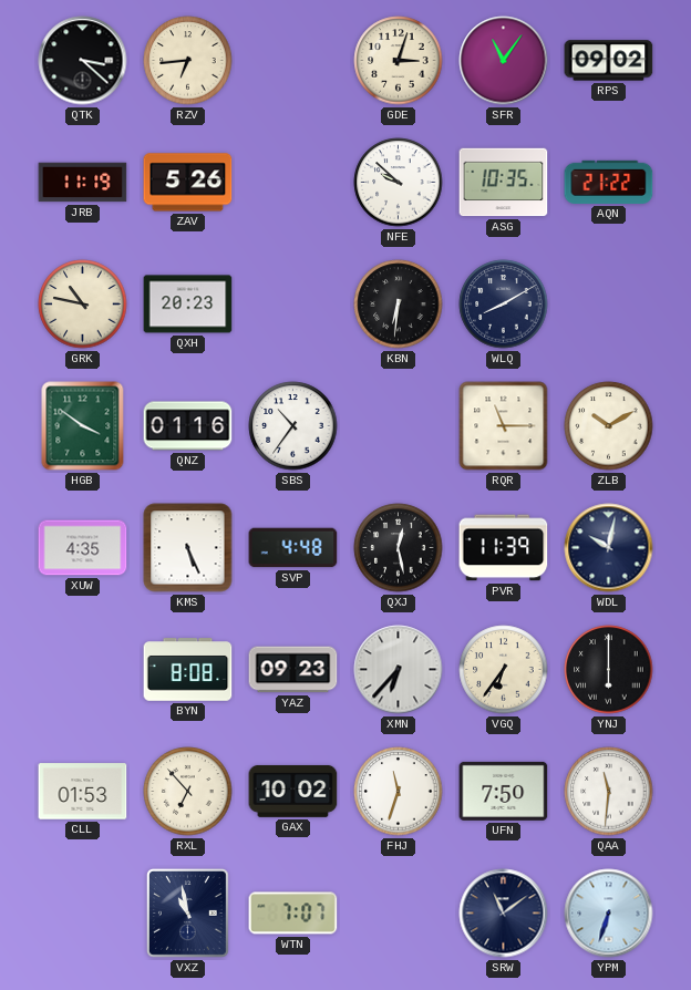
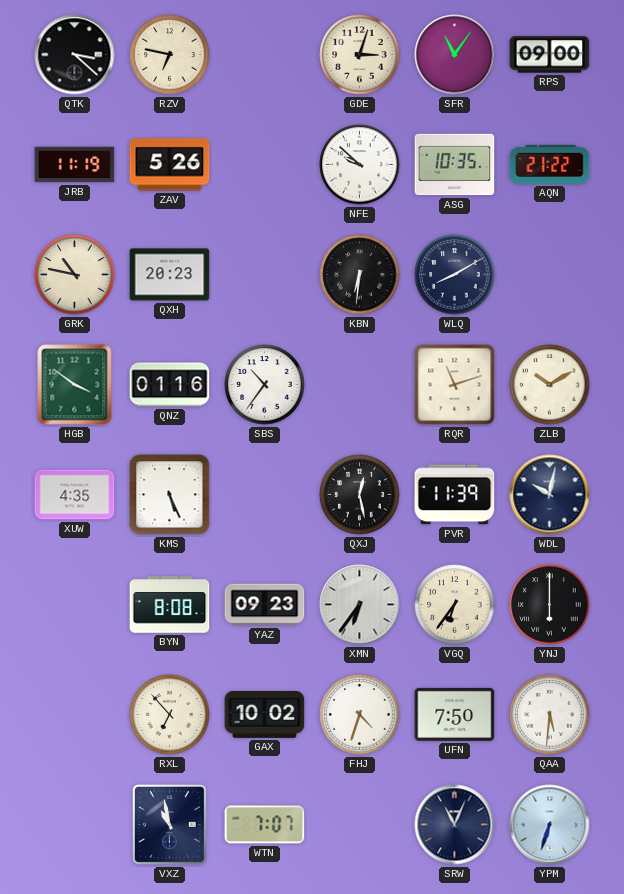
RZV: 6:44 -> 6:47
RPS: 09:02 -> 09:00
RQR: 11:15 -> 11:12
SVP: 4:48 -> none
XMN: 6:37 -> 6:36
CLL: 01:53 -> none
FHJ: 11:33 -> 4:33
QAA: 11:31 -> 5:31
SRW: 11:09 -> 11:04
